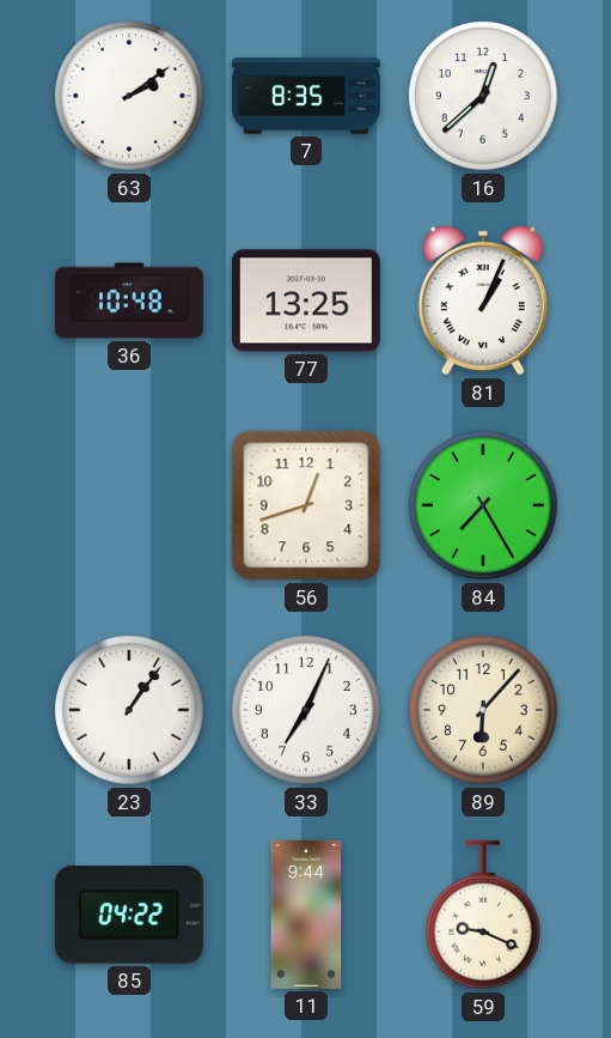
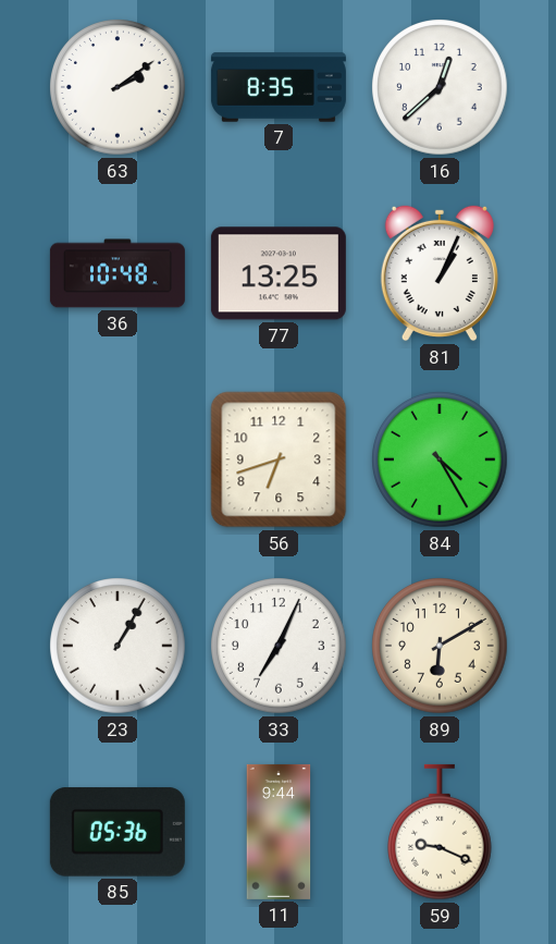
56: 12:42 -> 6:42
84: 7:25 -> 4:25
23: 1:06 -> 1:05
89: 6:07 -> 6:10
85: 04:22 -> 05:36
